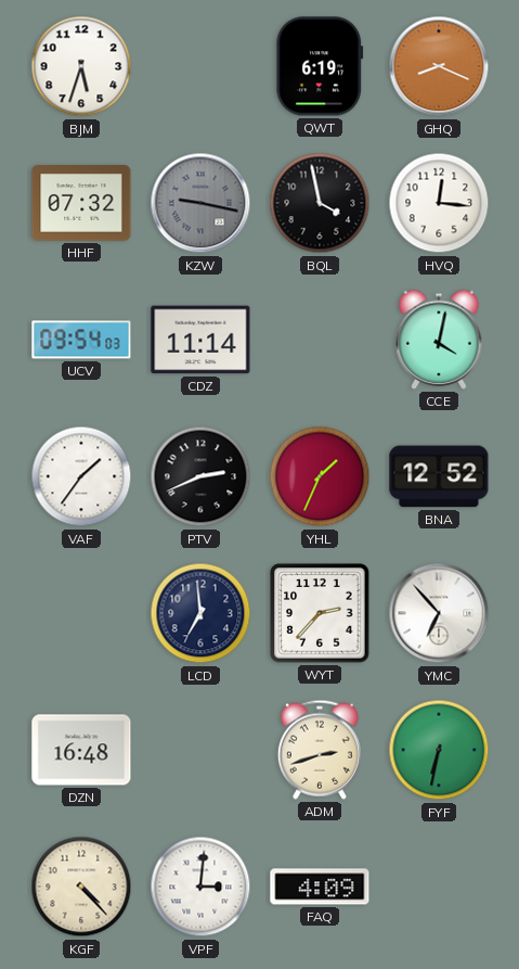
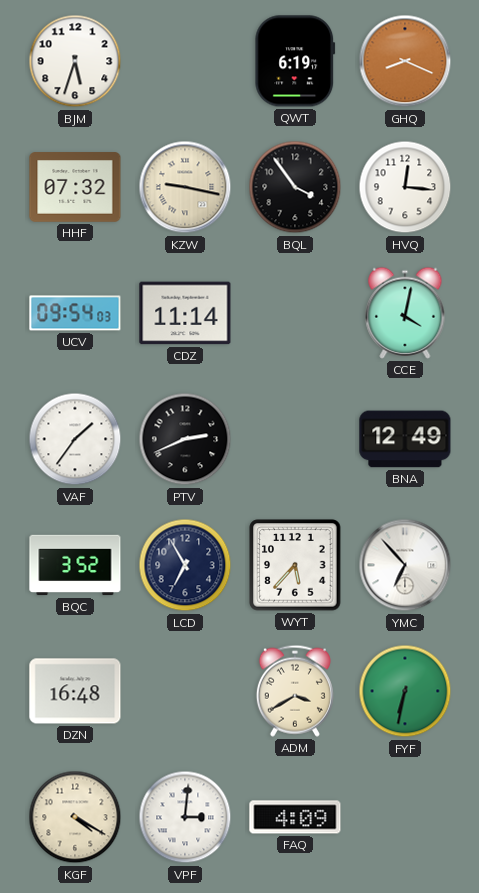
KZW dial: grey -> cream
BQL: 3:58 -> 3:54
YHL: 1:34 -> none
BNA: 12:52 -> 12:49
BQC: none -> 3:52
LCD: 6:59 -> 6:55
WYT: 2:37 -> 5:37
ADM: 2:42 -> 3:40
KGF: 4:23 -> 4:20
